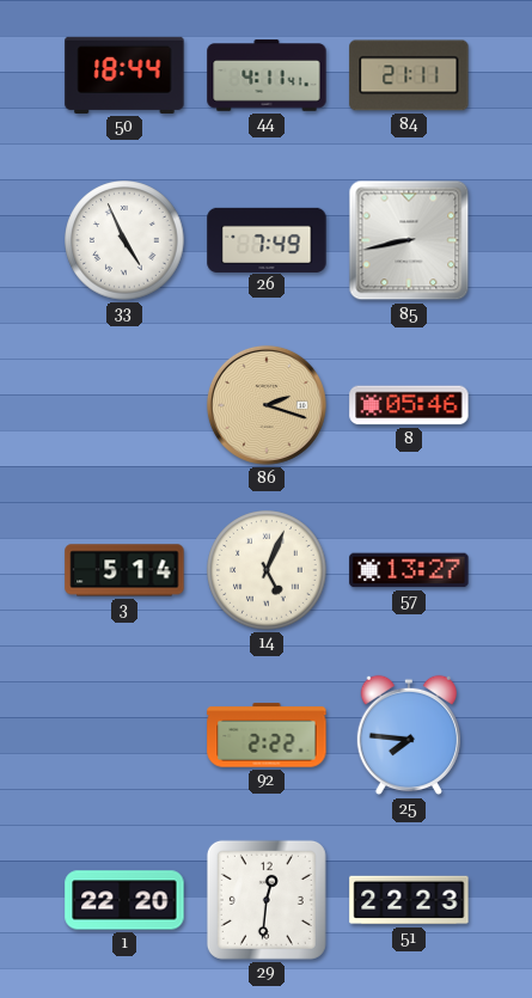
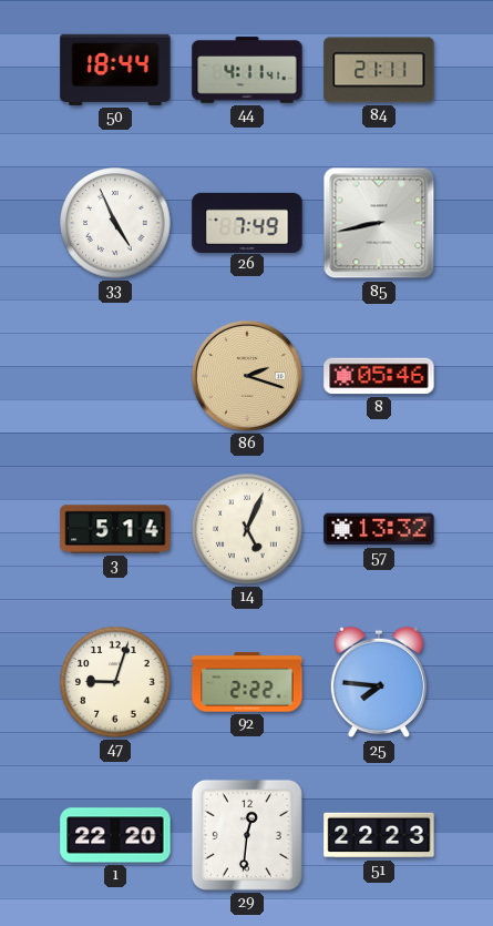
57: 13:27 -> 13:32
47: none -> 9:03
